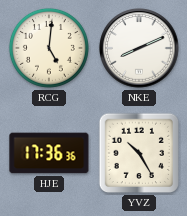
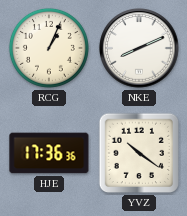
RCG: 5:01 -> 1:04
YVZ: 10:25 -> 10:21
